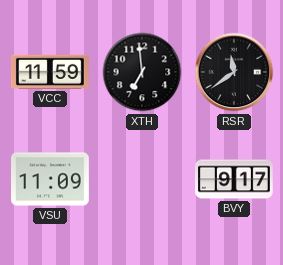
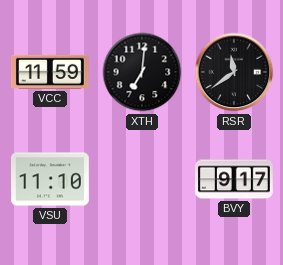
XTH: 6:59 -> 7:01
VSU: 11:09 -> 11:10
